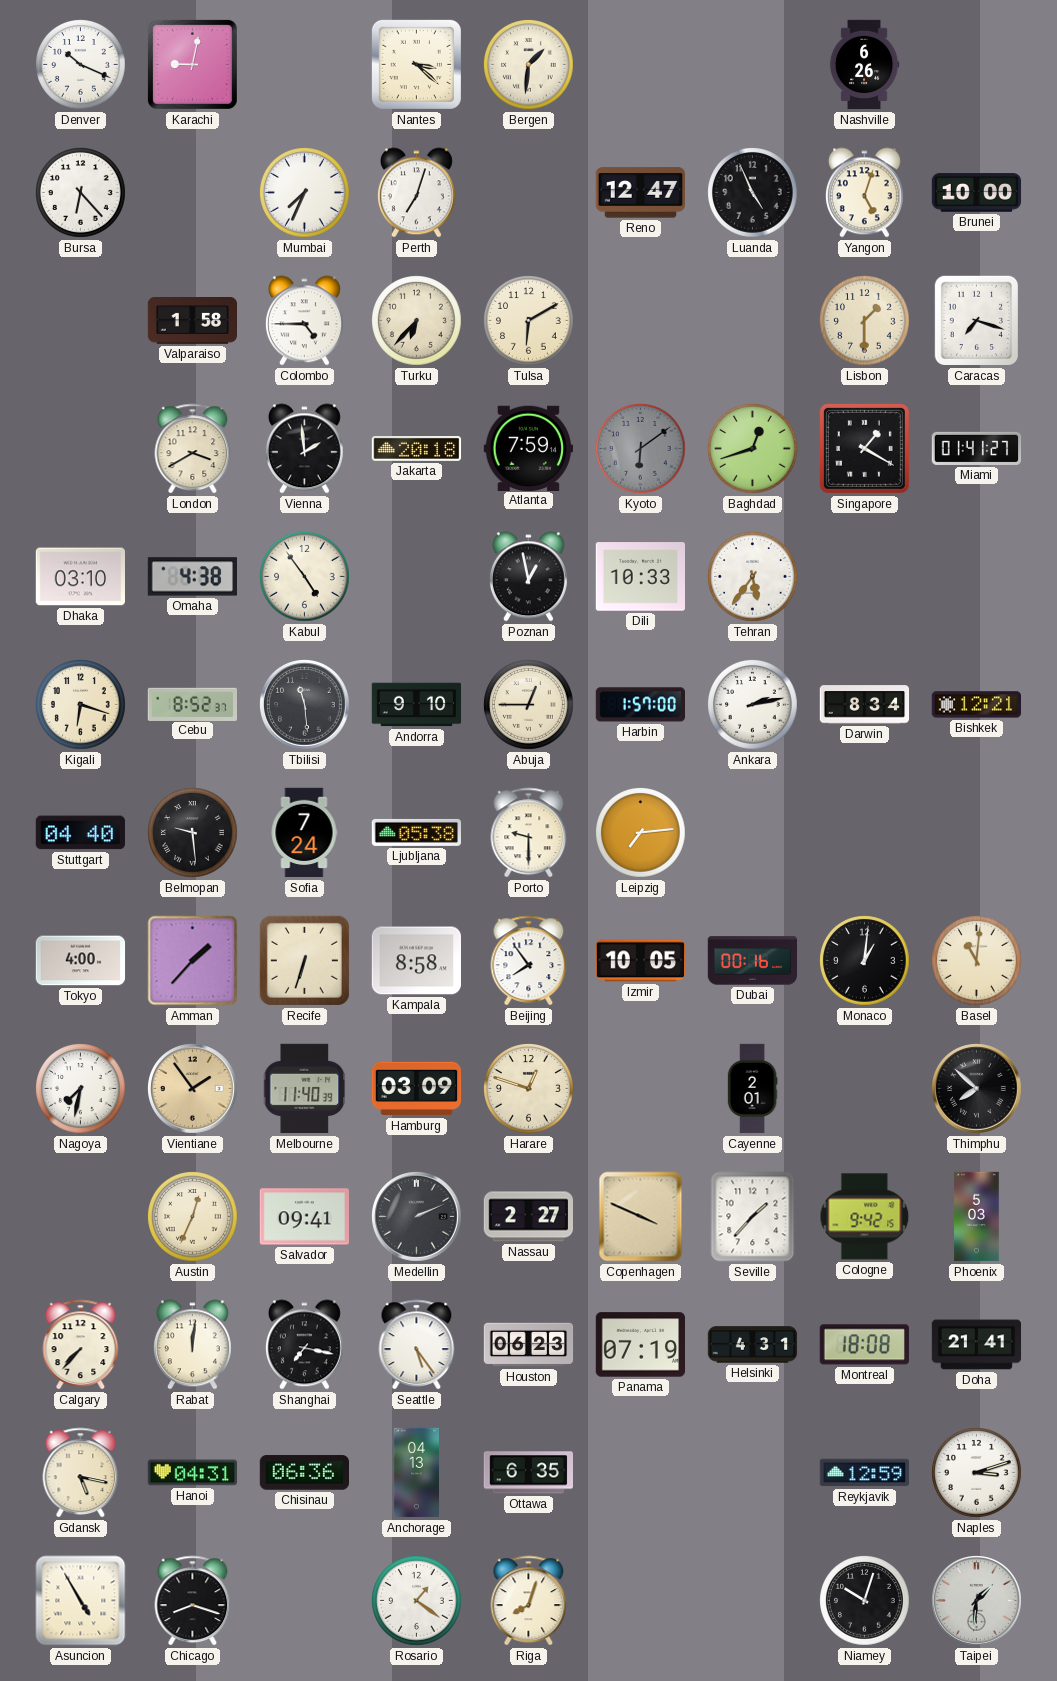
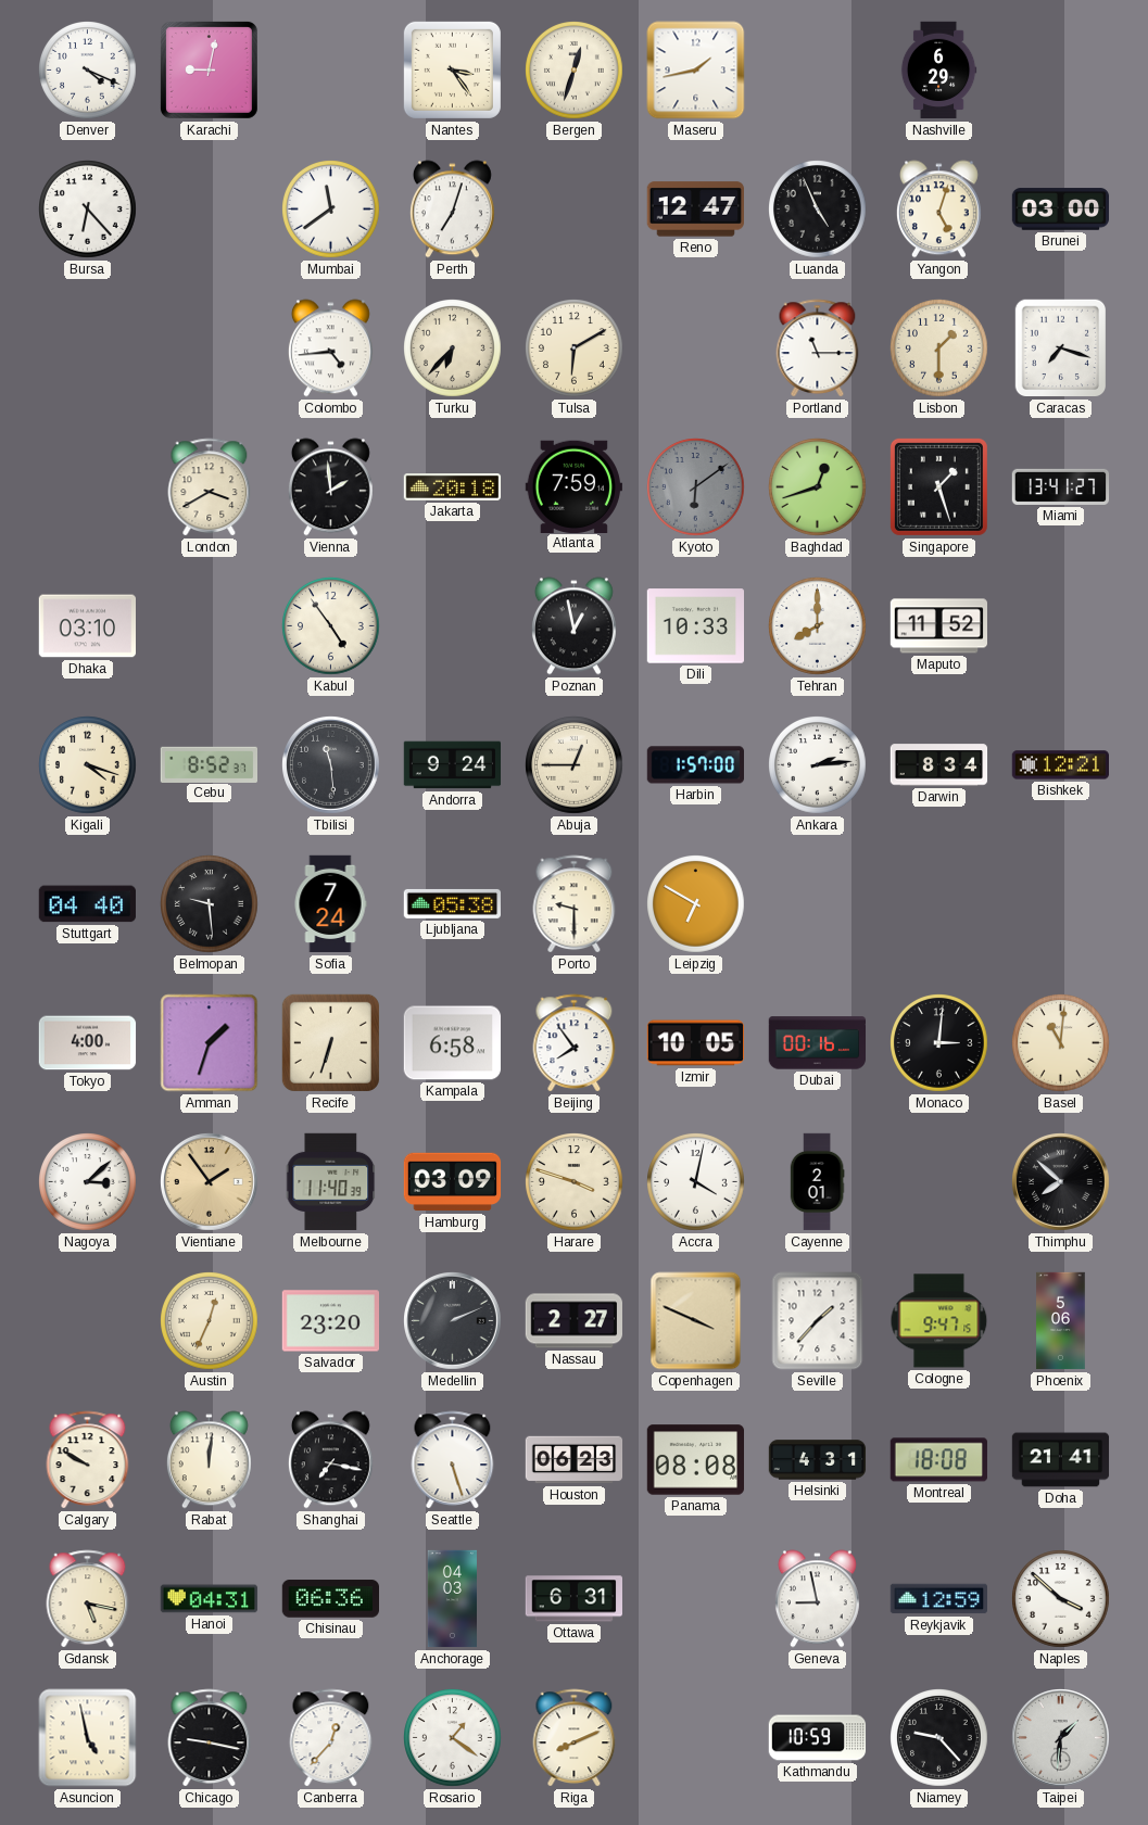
Denver: 10:19 -> 4:19
Nantes: 3:22 -> 3:24
Bergen: 1:31 -> 12:33
Maseru: none -> 1:43
Nashville: 6:26 -> 6:29
Mumbai: 7:34 -> 11:39
Brunei: 10:00 -> 03:00
Valparaiso: 1:58 -> none
Colombo: 4:45 -> 4:44
Portland: none -> 11:15
Singapore: 1:20 -> 1:27
Miami: 01:41 -> 13:41
Omaha: 4:38 -> none
Tehran: 5:36 -> 8:00
Maputo: none -> 11:52
Kigali: 6:18 -> 4:18
Andorra: 9:10 -> 9:24
Ankara: 2:13 -> 2:14
Leipzig: 7:14 -> 6:50
Amman: 1:37 -> 1:33
Kampala: 8:58 -> 6:58
Monaco: 1:01 -> 3:01
Nagoya: 7:32 -> 3:08
Harare: 12:48 -> 3:48
Accra: none -> 4:02
Salvador: 09:41 -> 23:20
Cologne: 9:42 -> 9:47
Phoenix: 5:03 -> 5:06
Calgary: 7:37 -> 9:50
Seattle: 5:24 -> 5:27
Panama: 07:19 -> 08:08
Anchorage: 04:13 -> 04:03
Ottawa: 6:35 -> 6:31
Geneva: none -> 8:58
Naples: 3:12 -> 3:52
Asuncion: 4:55 -> 4:58
Chicago: 8:18 -> 9:17
Canberra: none -> 12:37
Riga: 8:03 -> 8:11
Kathmandu: none -> 10:59
Niamey: 10:03 -> 9:23
